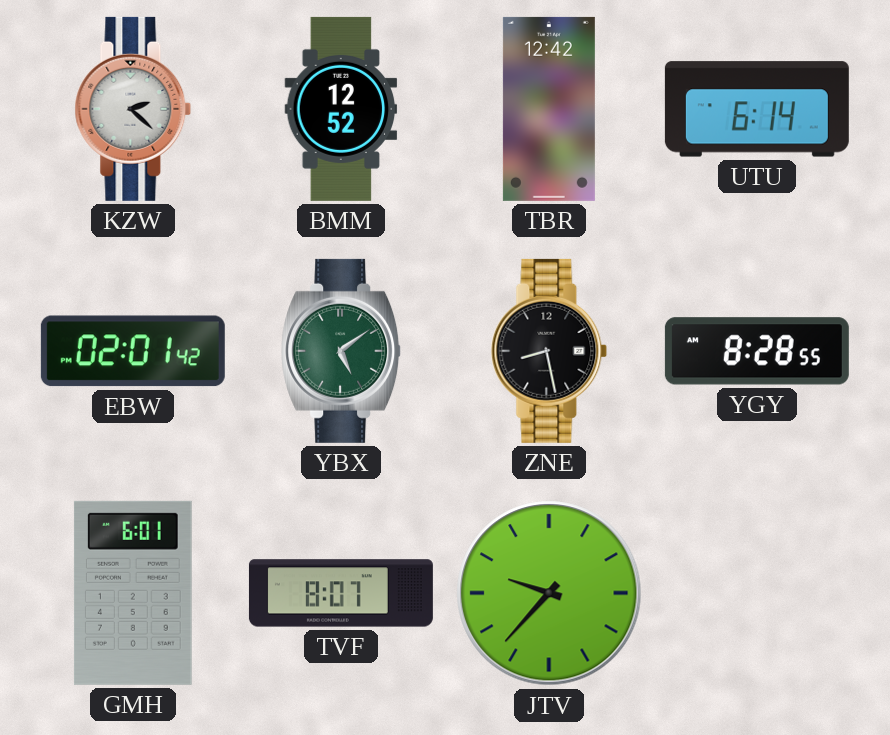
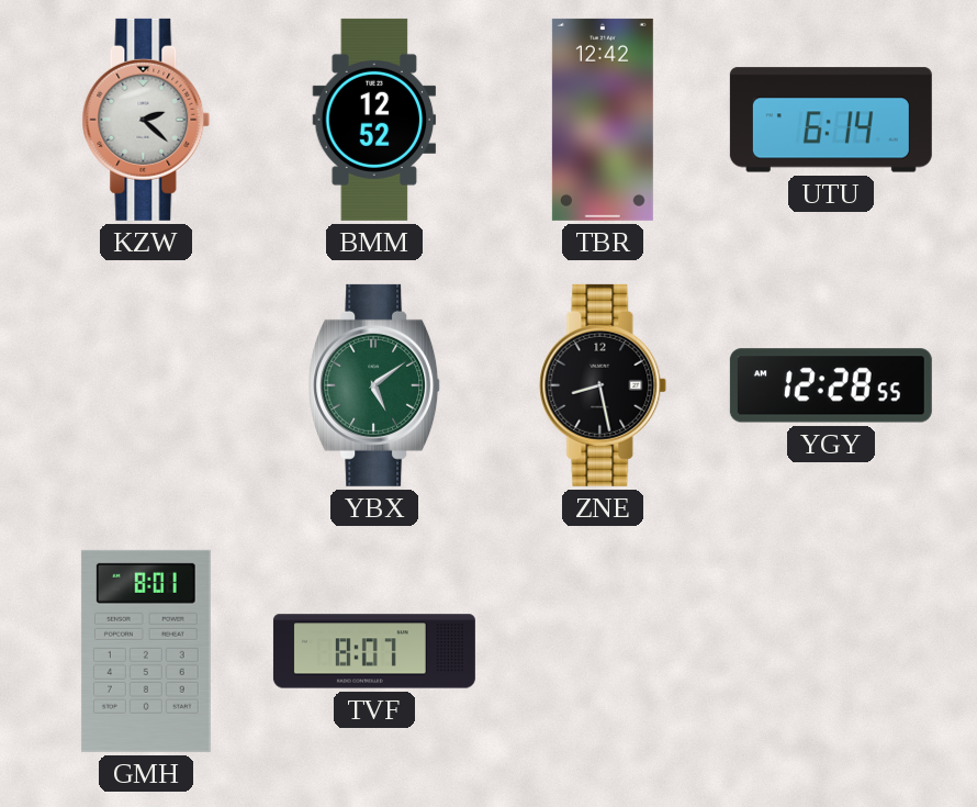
EBW: 02:01 -> none
YGY: 8:28 -> 12:28
GMH: 6:01 -> 8:01
JTV: 9:37 -> none
